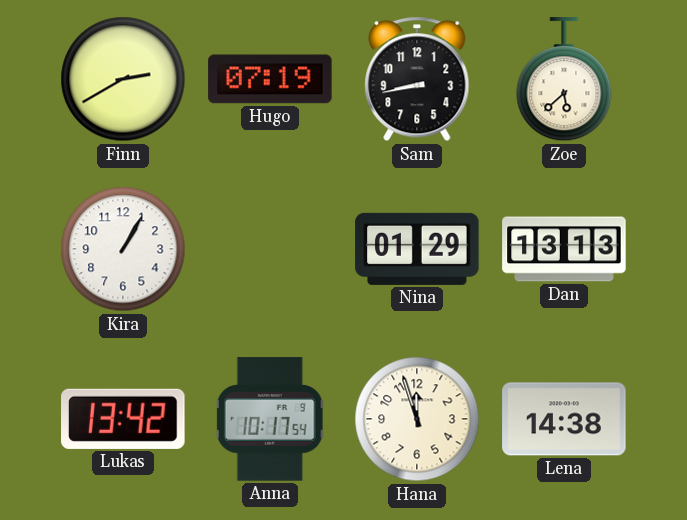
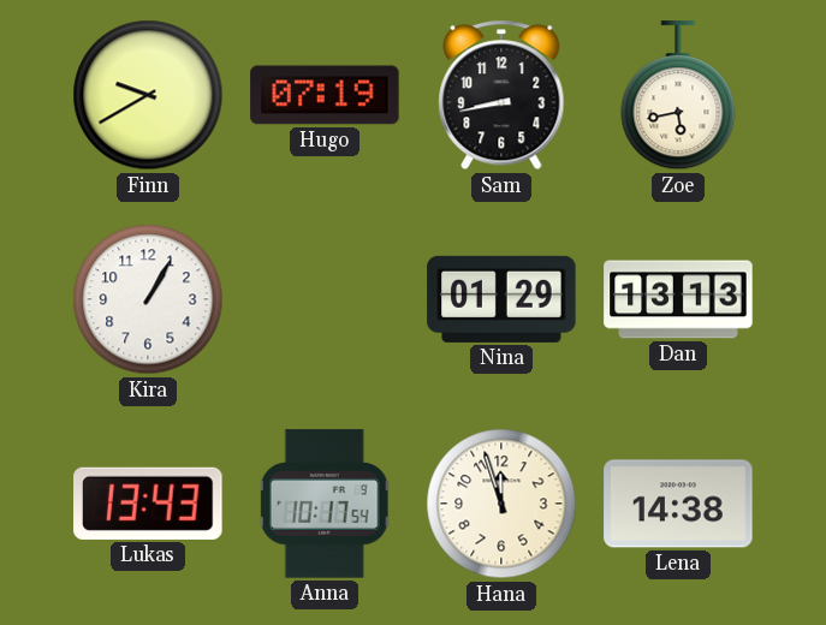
Finn: 2:40 -> 9:40
Zoe: 5:38 -> 5:43
Lukas: 13:42 -> 13:43
